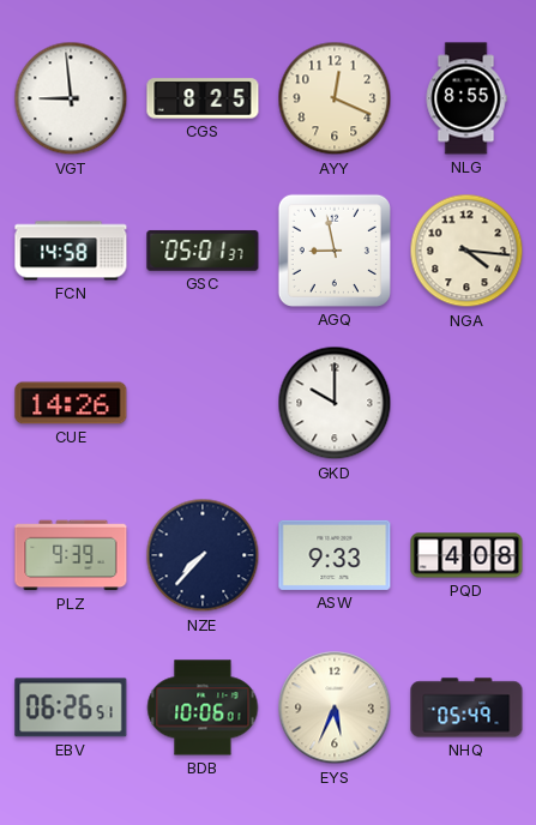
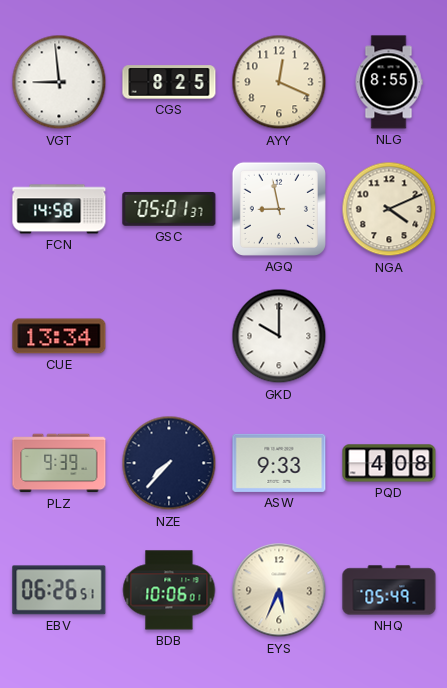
NGA: 4:16 -> 4:11
CUE: 14:26 -> 13:34
